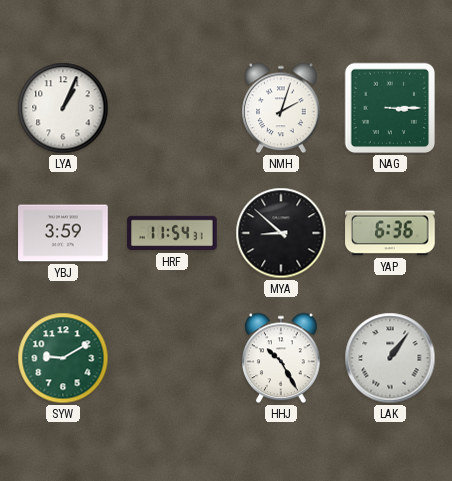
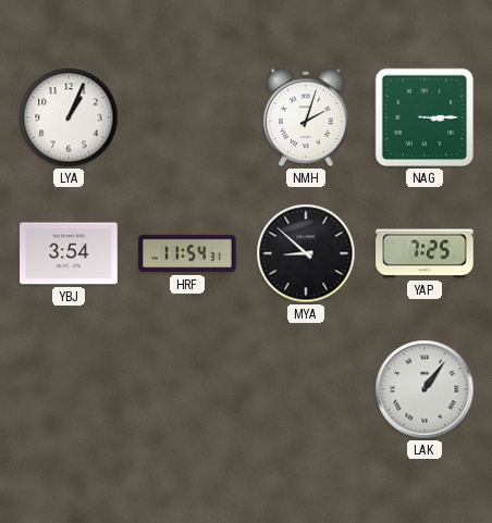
YBJ: 3:59 -> 3:54
YAP: 6:36 -> 7:25
SYW: 9:10 -> none
HHJ: 10:25 -> none
